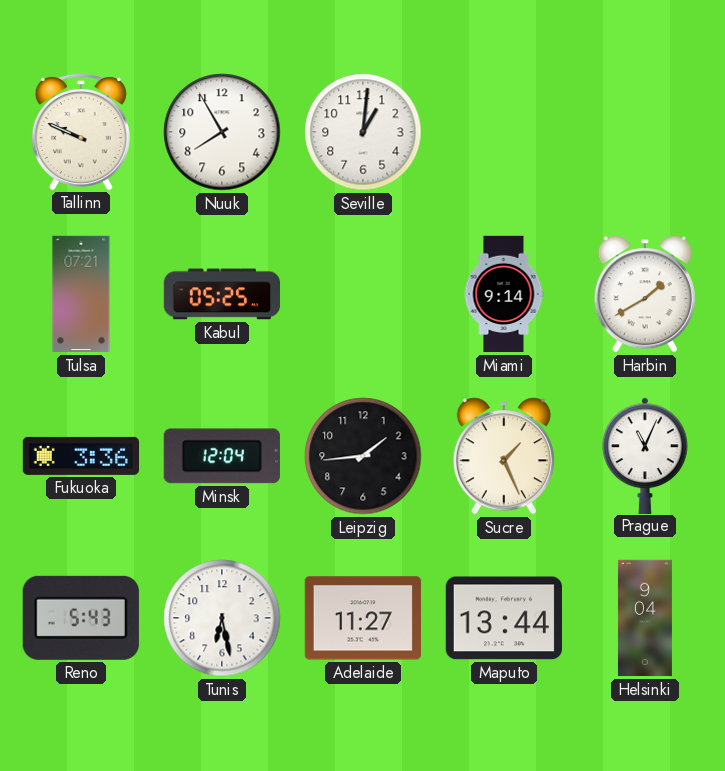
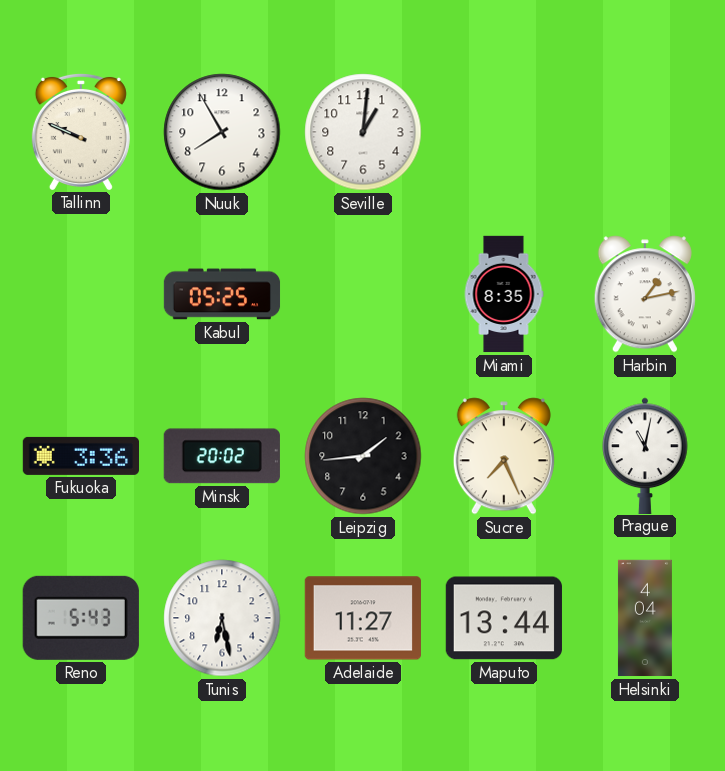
Tulsa: 07:21 -> none
Miami: 9:14 -> 8:35
Harbin: 1:40 -> 1:13
Minsk: 12:04 -> 20:02
Sucre: 1:26 -> 7:26
Prague: 11:04 -> 11:02
Helsinki: 9:04 -> 4:04
